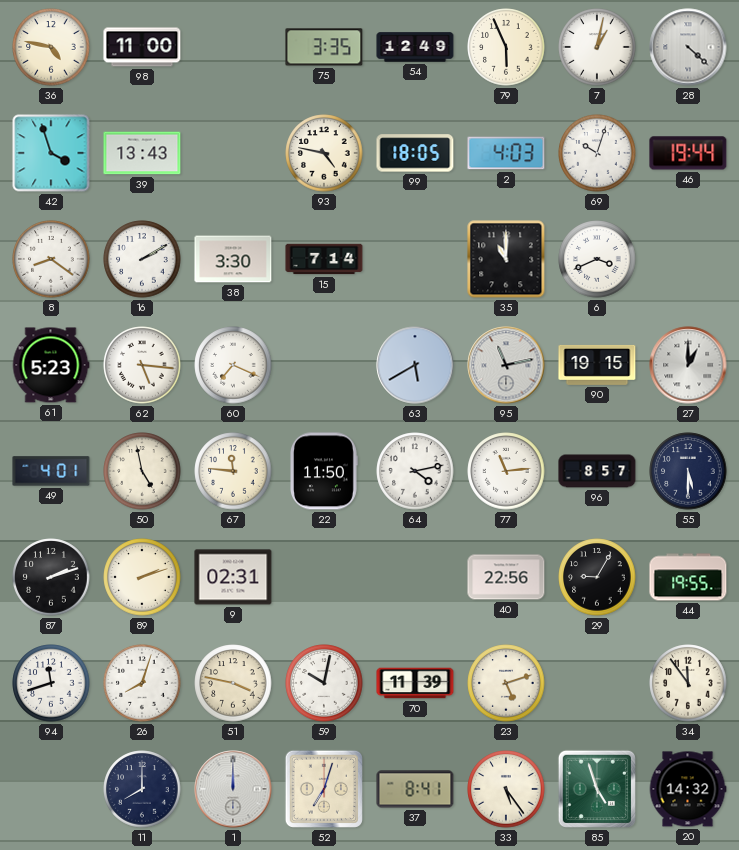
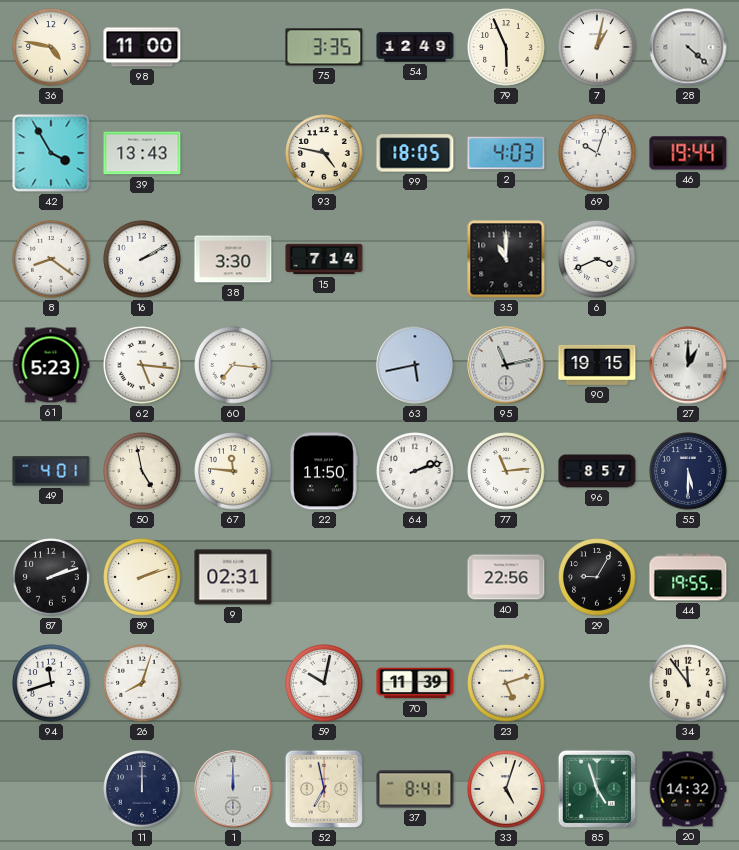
42: 3:57 -> 3:55
60: 7:19 -> 7:16
63: 5:40 -> 5:43
64: 4:13 -> 2:12
51: 3:47 -> none
11: 8:00 -> 12:00
52: 7:03 -> 6:58
33: 5:24 -> 5:03
